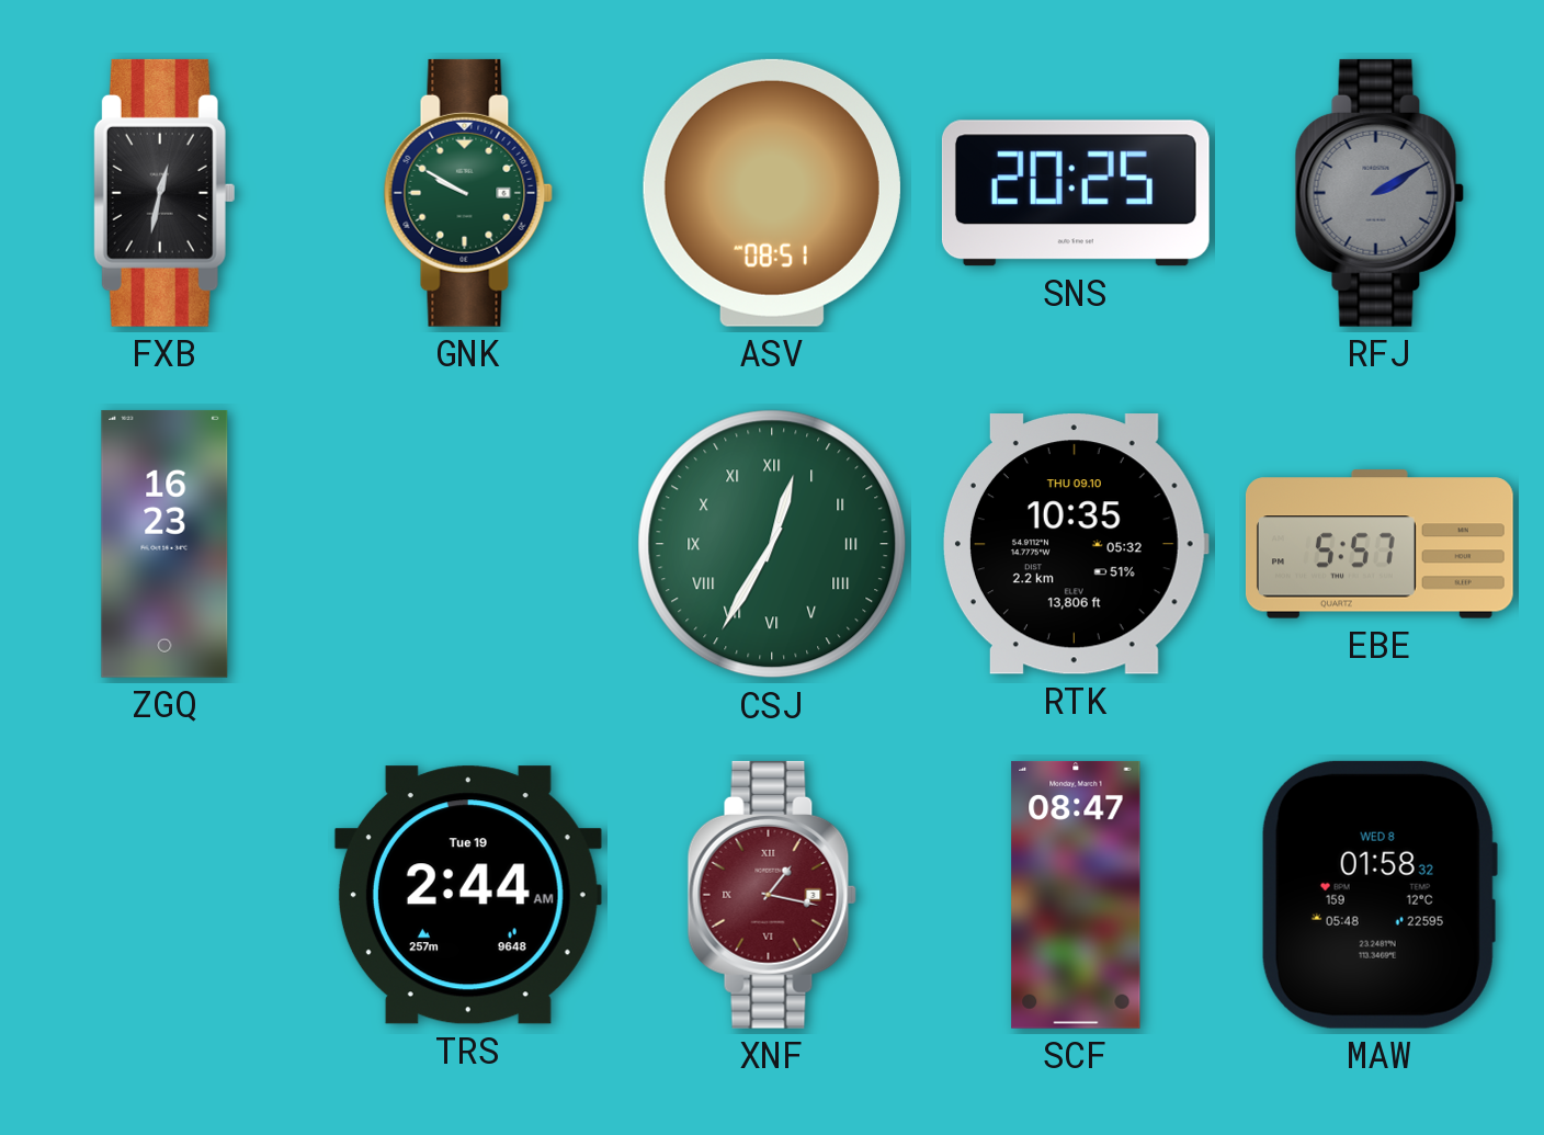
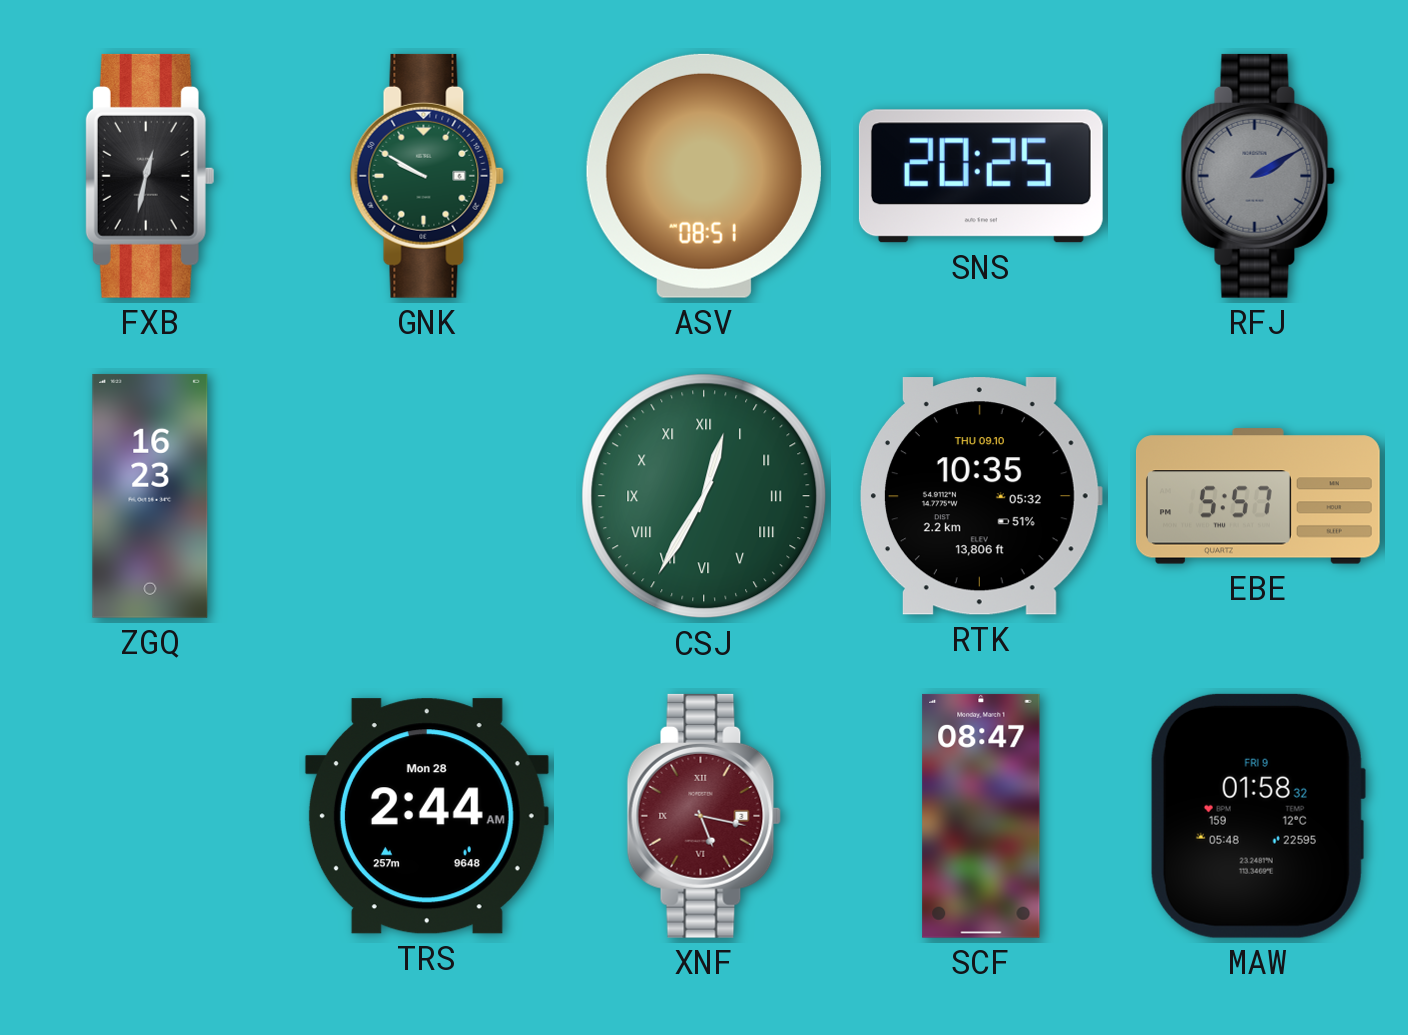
TRS date: Tue 19 -> Mon 28
XNF: 1:17 -> 5:17
MAW date: WED 8 -> FRI 9
